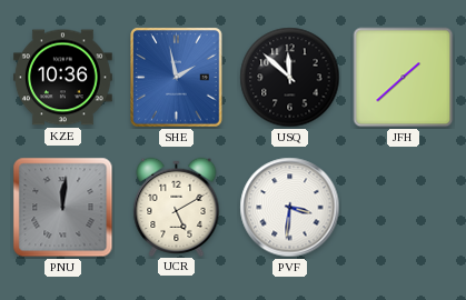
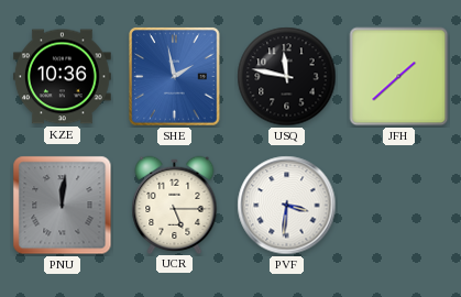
USQ: 11:52 -> 11:47
UCR: 5:10 -> 5:15
